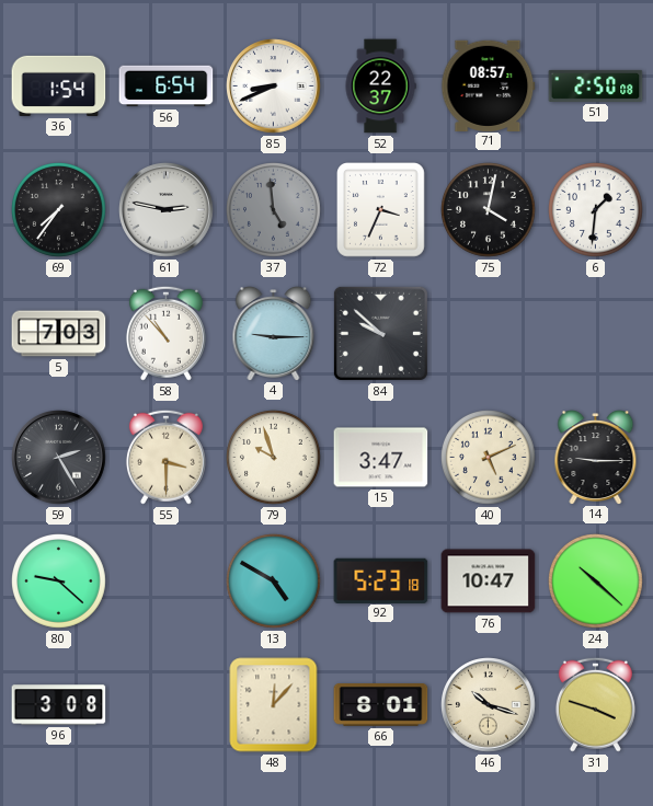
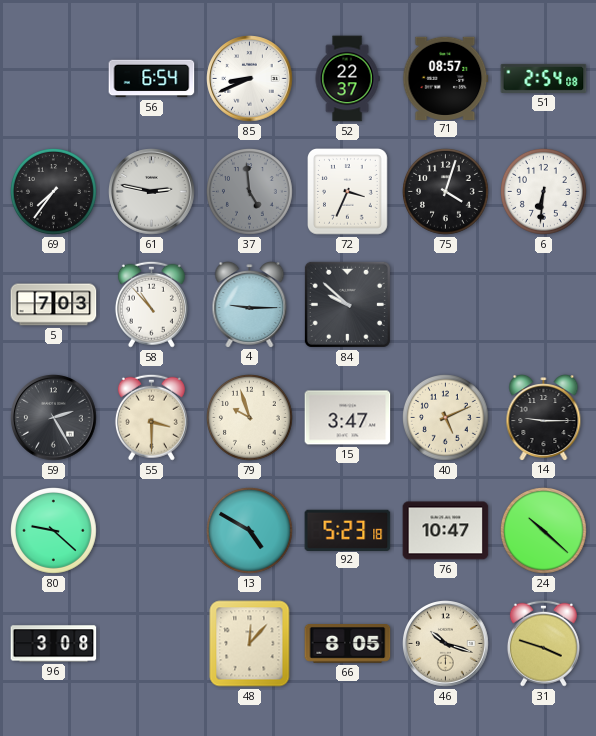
36: 1:54 -> none
51: 2:50 -> 2:54
75: 4:02 -> 4:03
6: 1:31 -> 6:31
66: 8:01 -> 8:05
